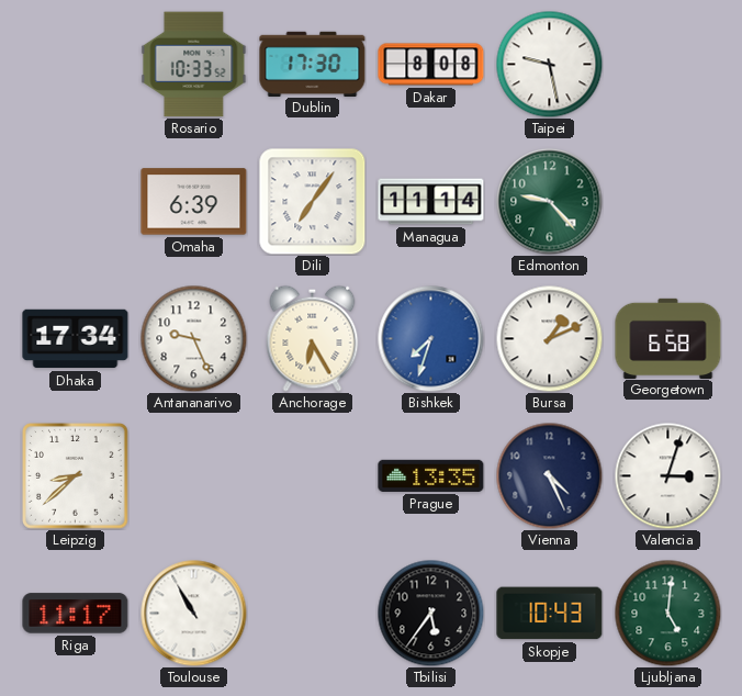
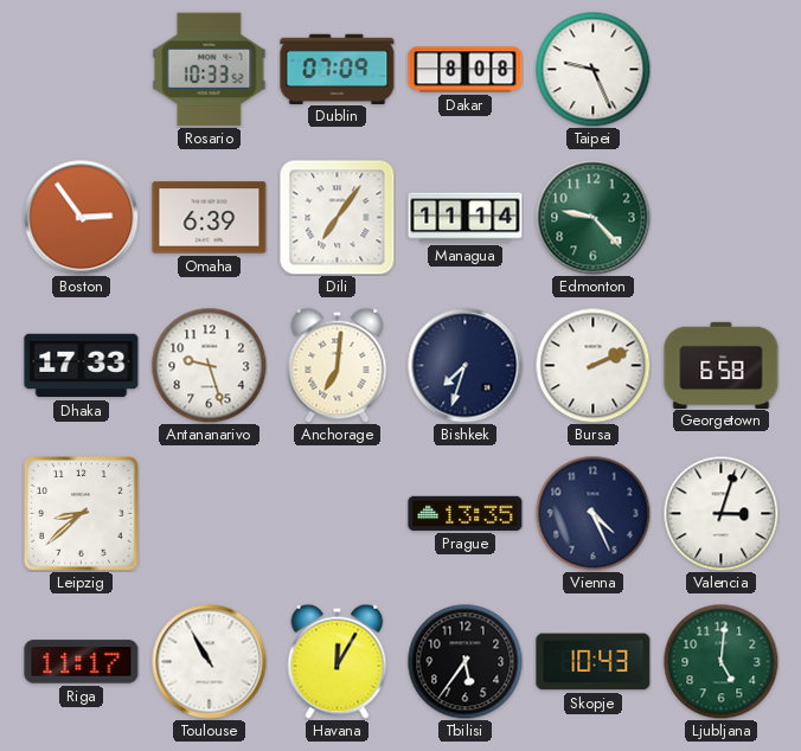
Dublin: 17:30 -> 07:09
Taipei: 9:28 -> 9:26
Boston: none -> 2:54
Dhaka: 17:34 -> 17:33
Antananarivo: 9:26 -> 9:27
Anchorage: 6:25 -> 7:01
Bishkek dial: blue -> navy
Bursa: 1:11 -> 2:11
Havana: none -> 12:05
